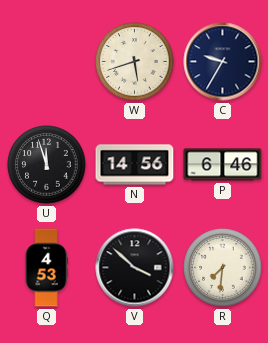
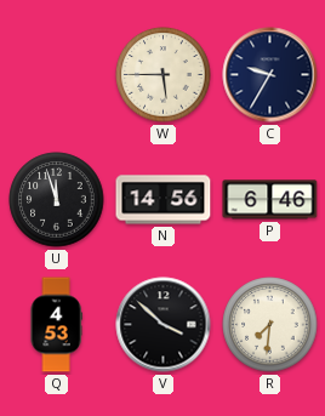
W: 5:42 -> 5:45
